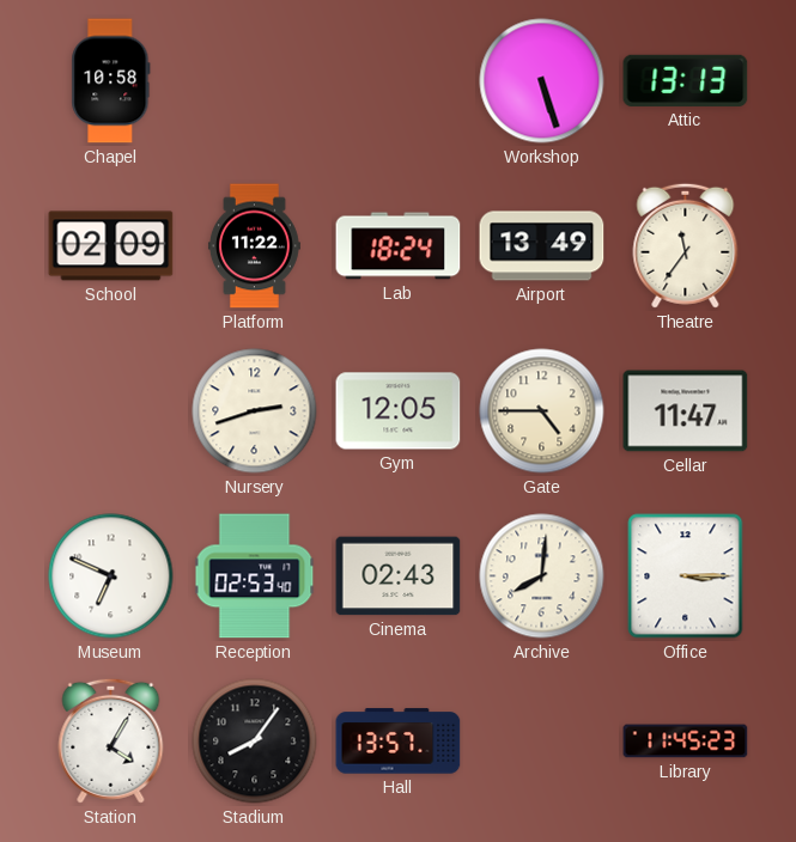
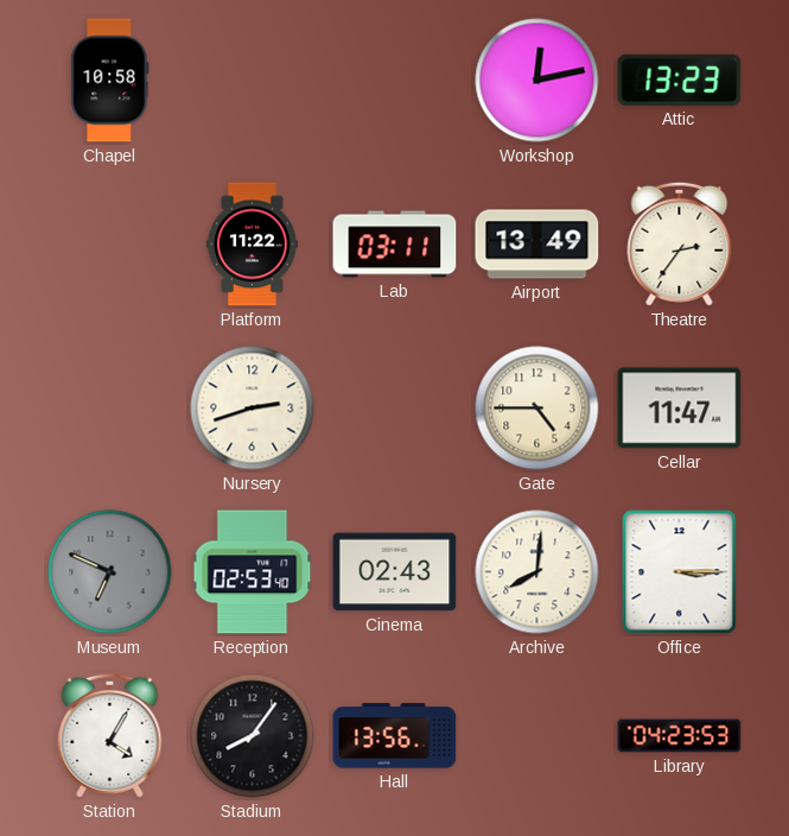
Workshop: 5:27 -> 12:13
Attic: 13:13 -> 13:23
School: 02:09 -> none
Lab: 18:24 -> 03:11
Theatre: 11:36 -> 2:36
Gym: 12:05 -> none
Museum dial: white -> grey
Hall: 13:57 -> 13:56
Library: 11:45 -> 04:23
